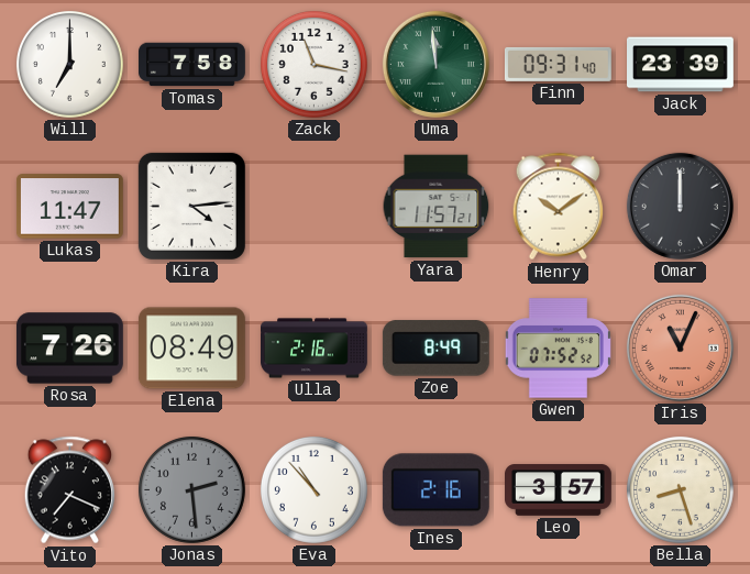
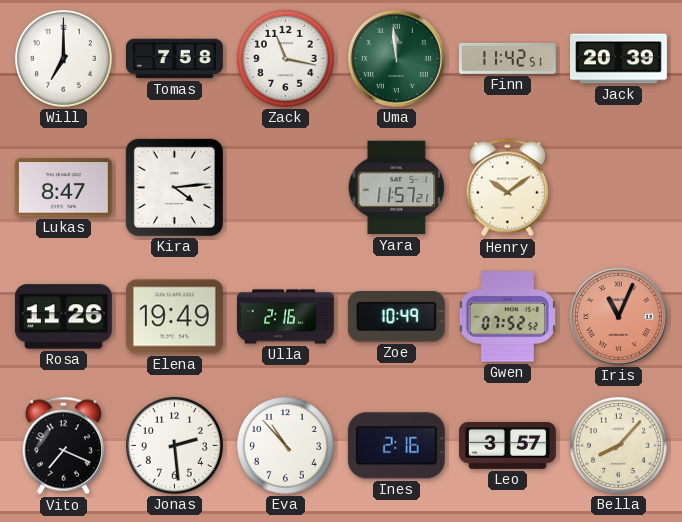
Finn: 09:31 -> 11:42
Jack: 23:39 -> 20:39
Lukas: 11:47 -> 8:47
Omar: 12:00 -> none
Rosa: 7:26 -> 11:26
Elena: 08:49 -> 19:49
Zoe: 8:49 -> 10:49
Jonas dial: grey -> white
Bella: 8:27 -> 8:07
